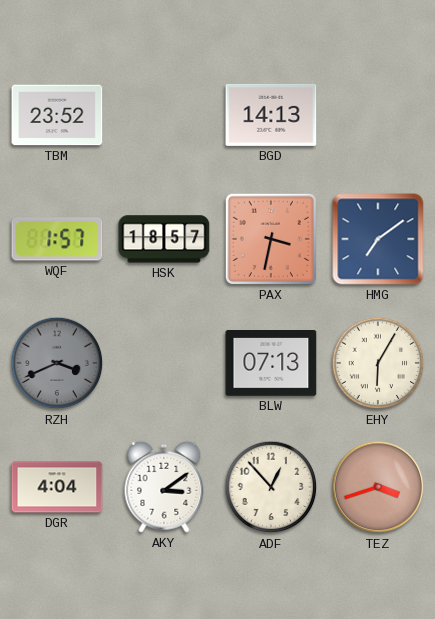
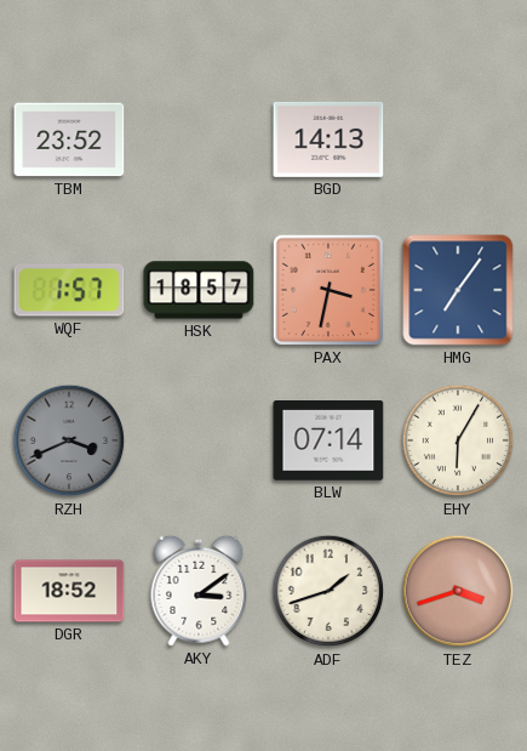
HMG: 7:09 -> 7:06
BLW: 07:13 -> 07:14
DGR: 4:04 -> 18:52
ADF: 12:53 -> 1:42
